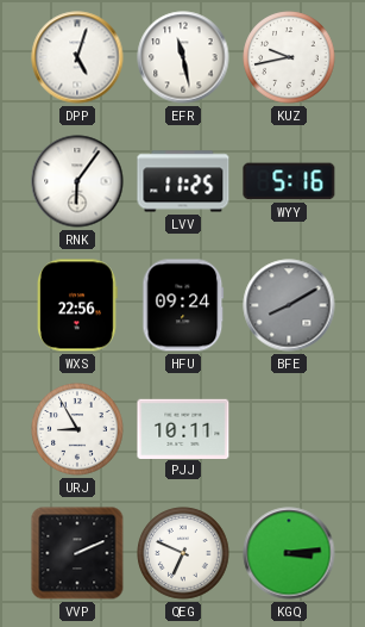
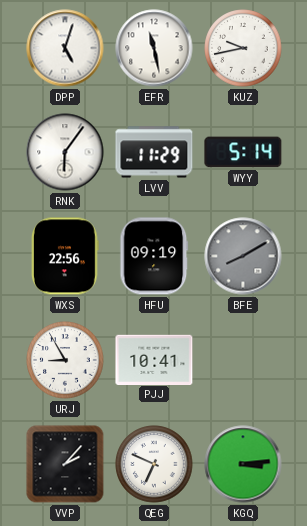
LVV: 11:25 -> 11:29
WYY: 5:16 -> 5:14
HFU: 09:24 -> 09:19
PJJ: 10:11 -> 10:41
VVP: 2:11 -> 2:07
